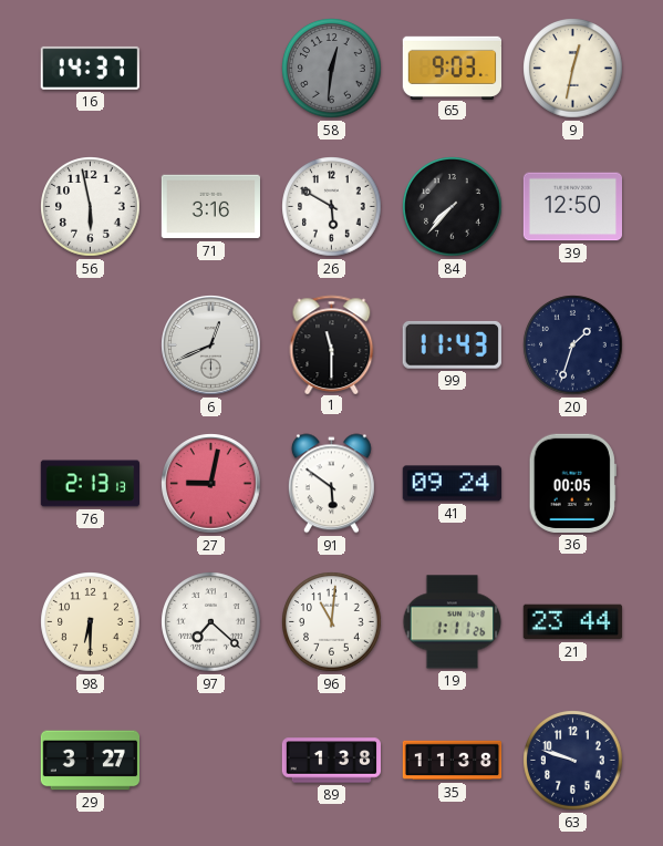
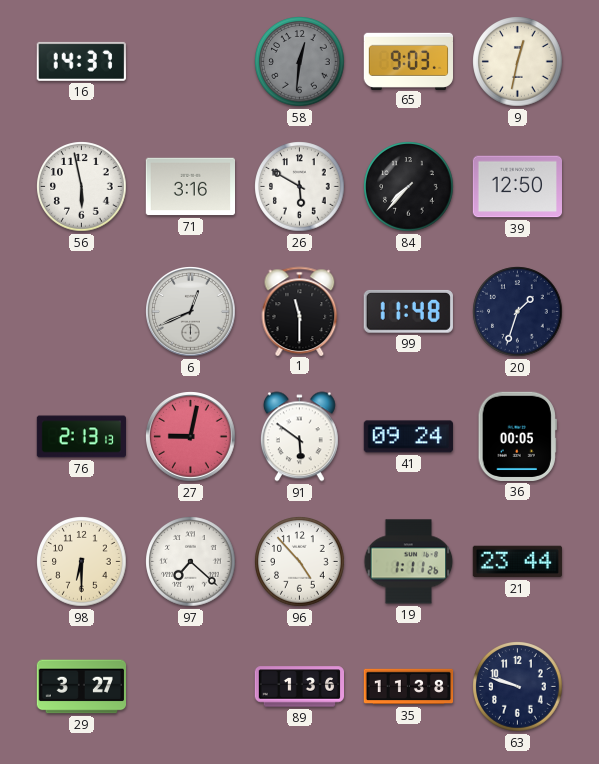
99: 11:43 -> 11:48
96: 11:01 -> 4:53
89: 1:38 -> 1:36
